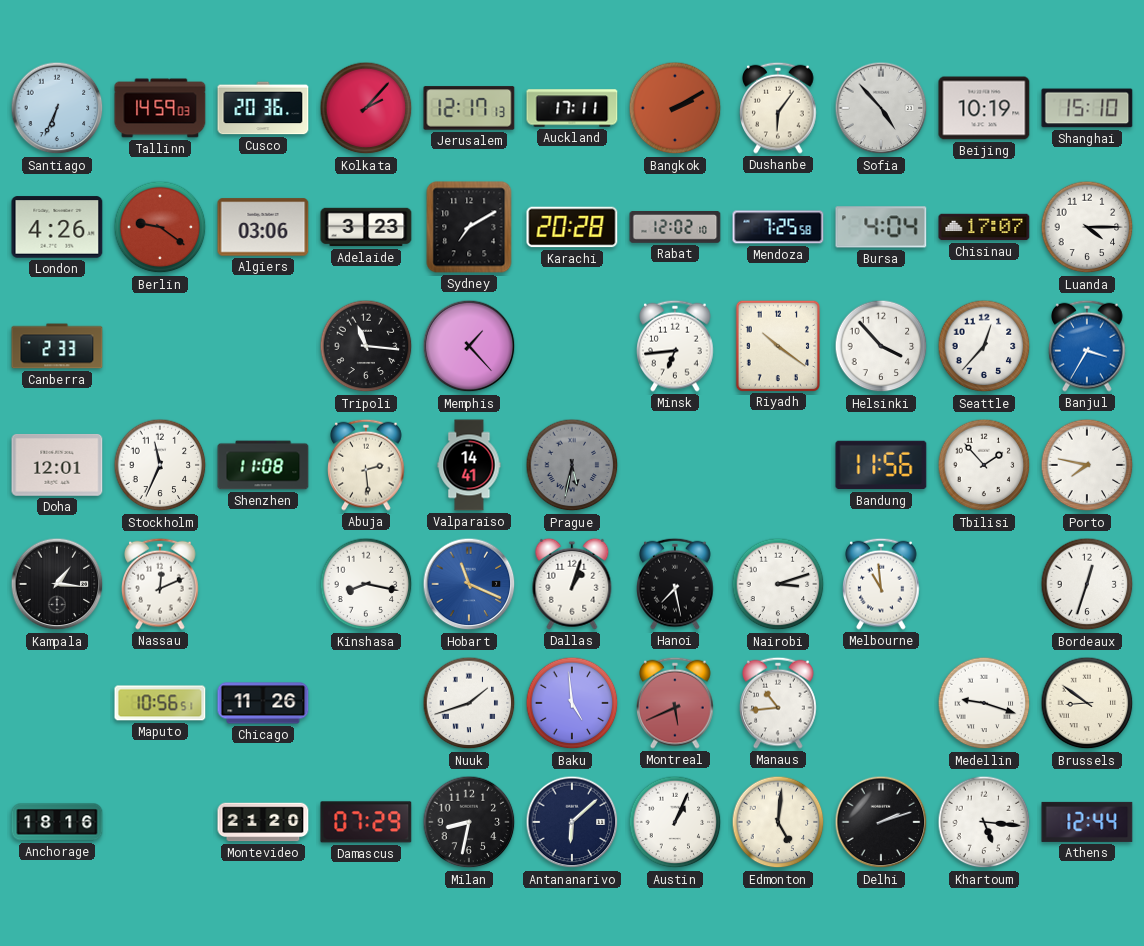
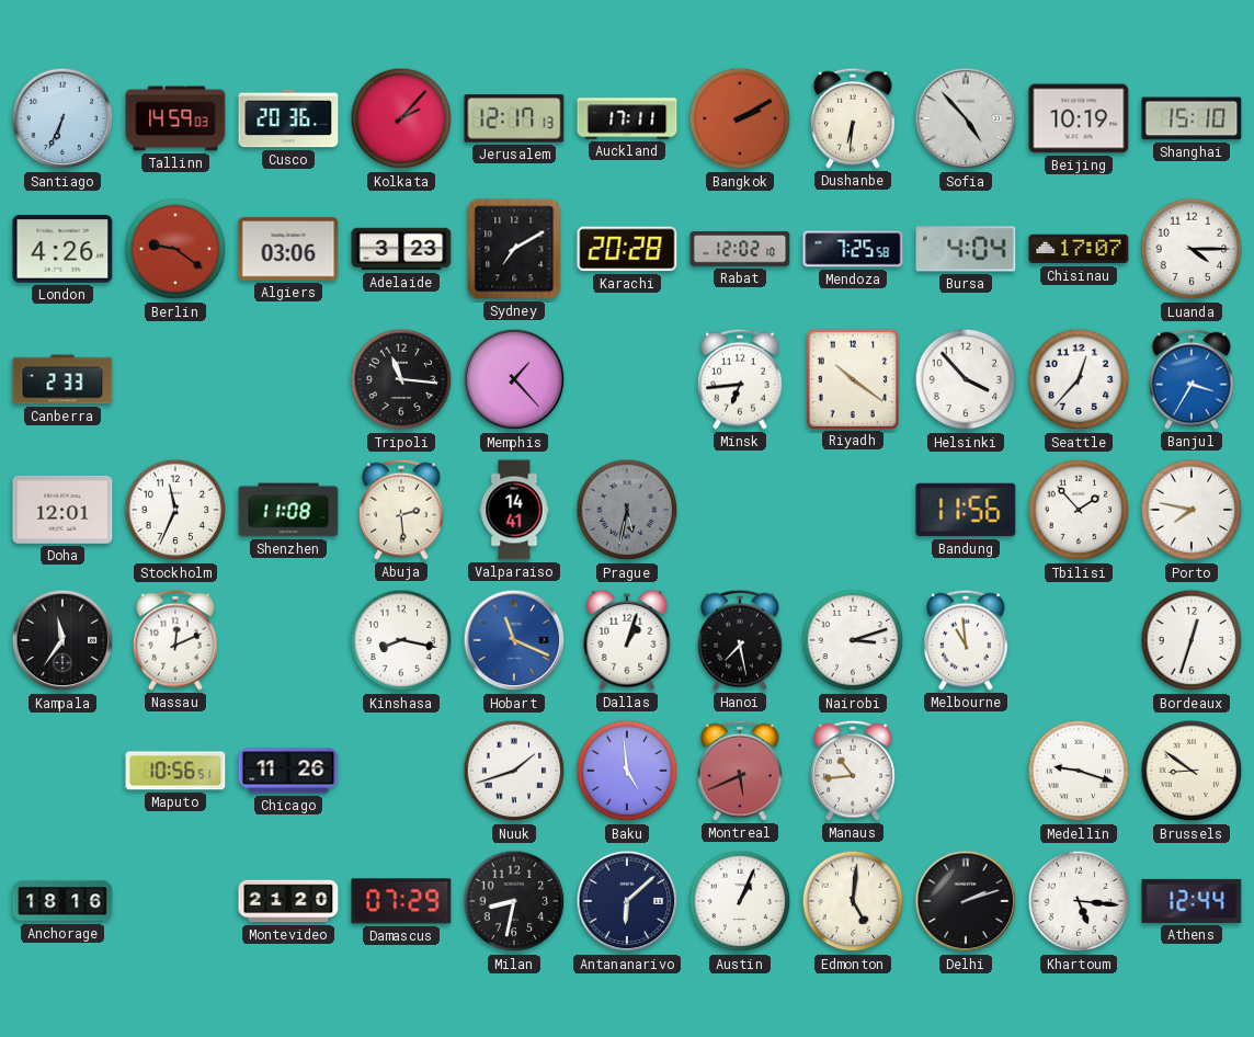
Dushanbe: 6:06 -> 6:31
Kampala: 1:16 -> 11:36
